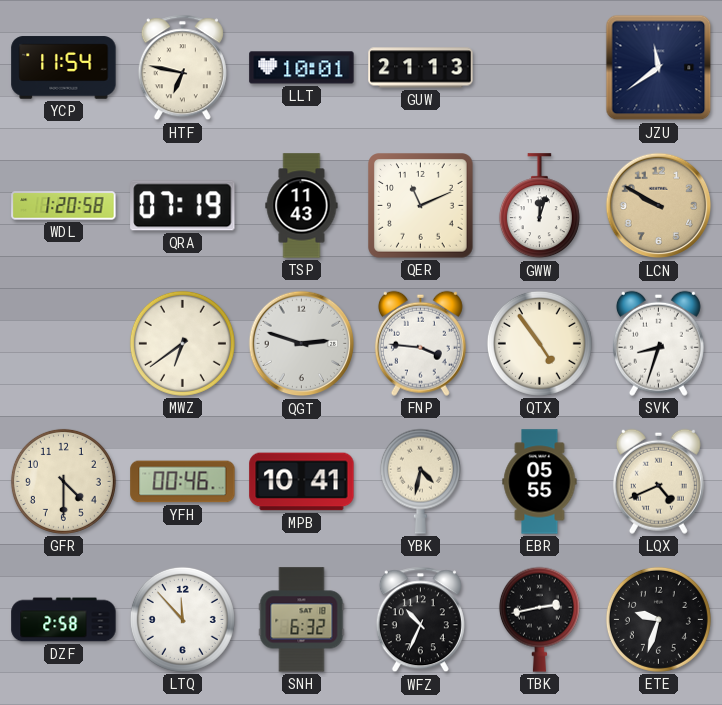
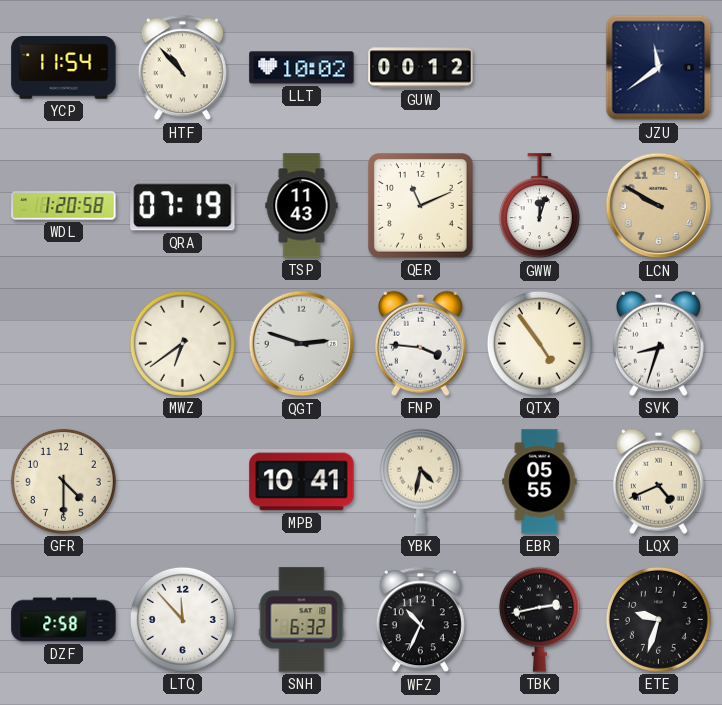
HTF: 6:47 -> 10:53
LLT: 10:01 -> 10:02
GUW: 21:13 -> 00:12
YFH: 00:46 -> none
